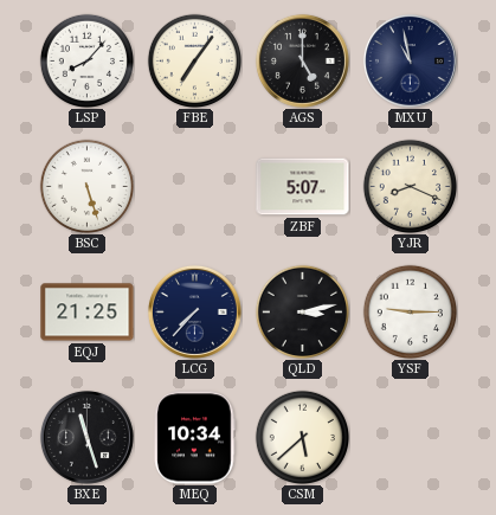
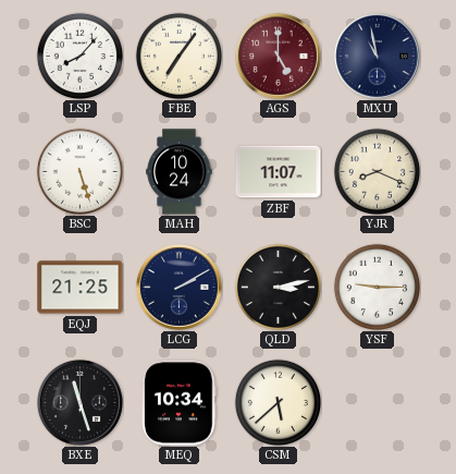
AGS dial: black -> burgundy
MAH: none -> 10:24
ZBF: 5:07 -> 11:07
LCG: 7:37 -> 2:10
